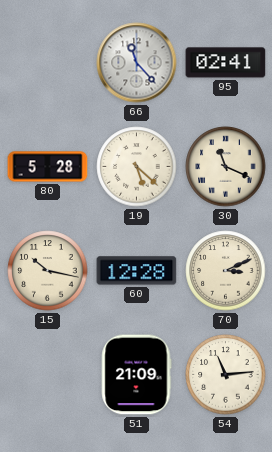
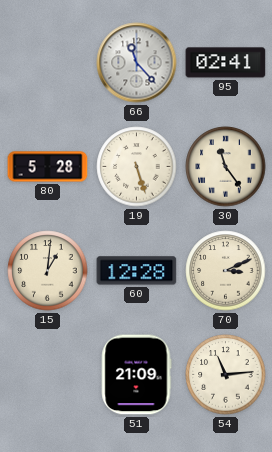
19: 5:22 -> 5:27
30: 11:19 -> 11:24
15: 10:17 -> 1:01
